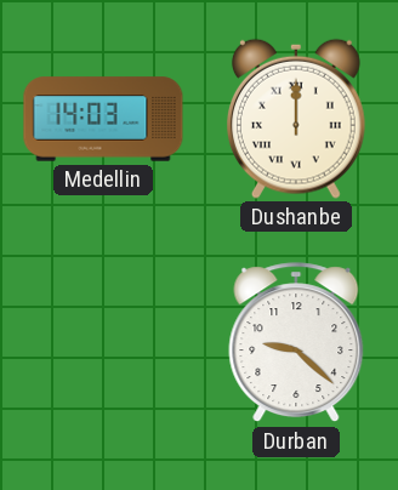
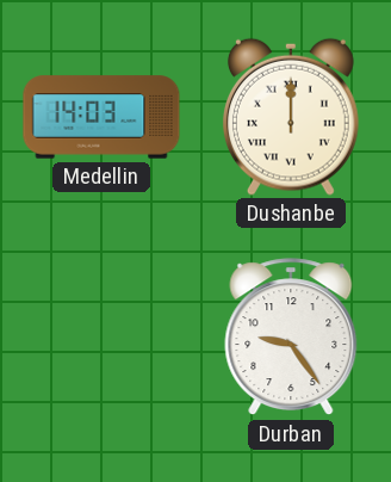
Durban: 9:22 -> 9:24
